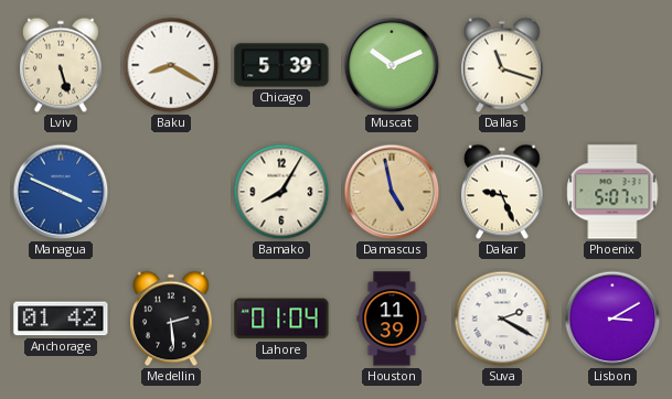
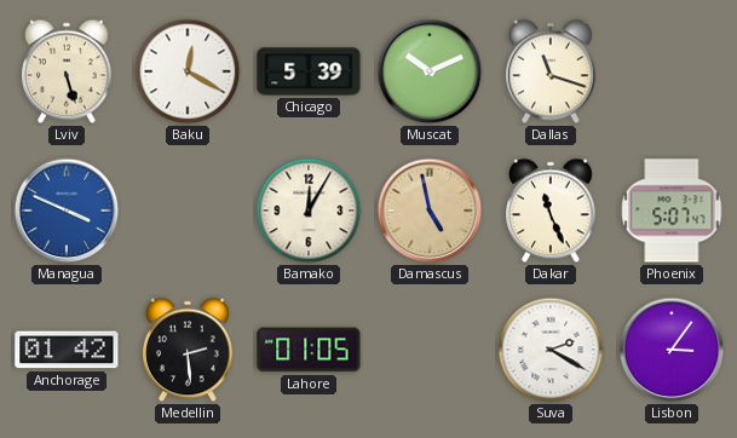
Baku: 8:20 -> 12:20
Bamako: 8:05 -> 12:05
Dakar: 9:26 -> 11:26
Lahore: 01:04 -> 01:05
Houston: 11:39 -> none
Lisbon: 3:10 -> 3:06
